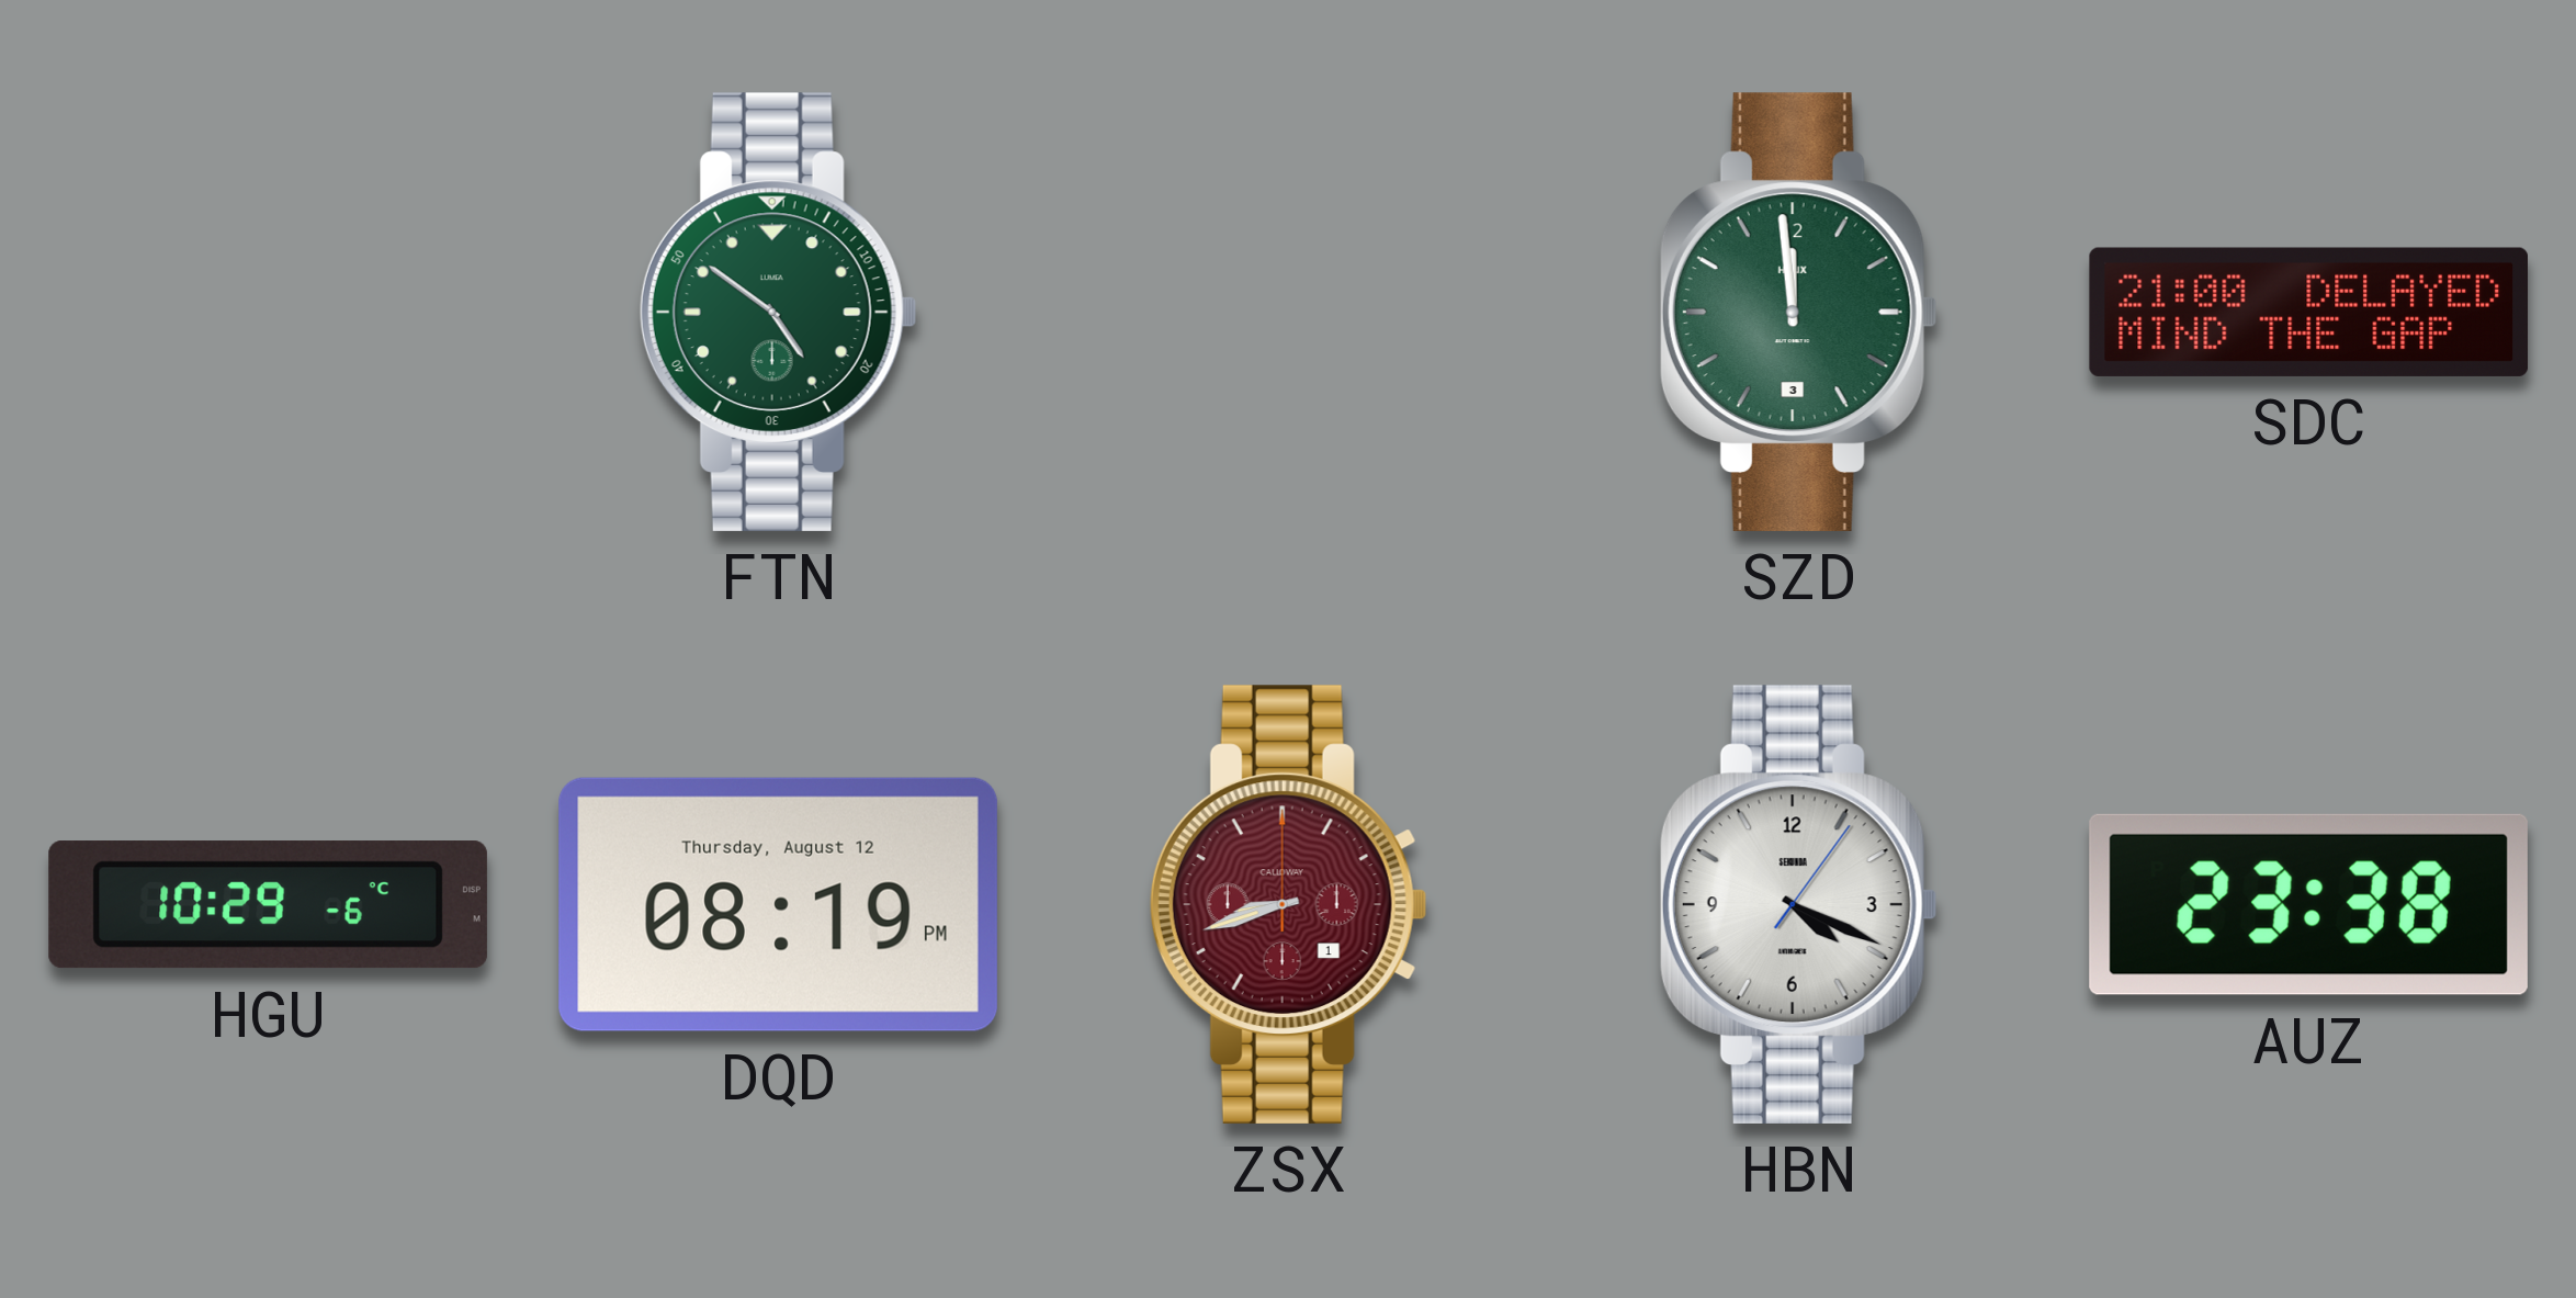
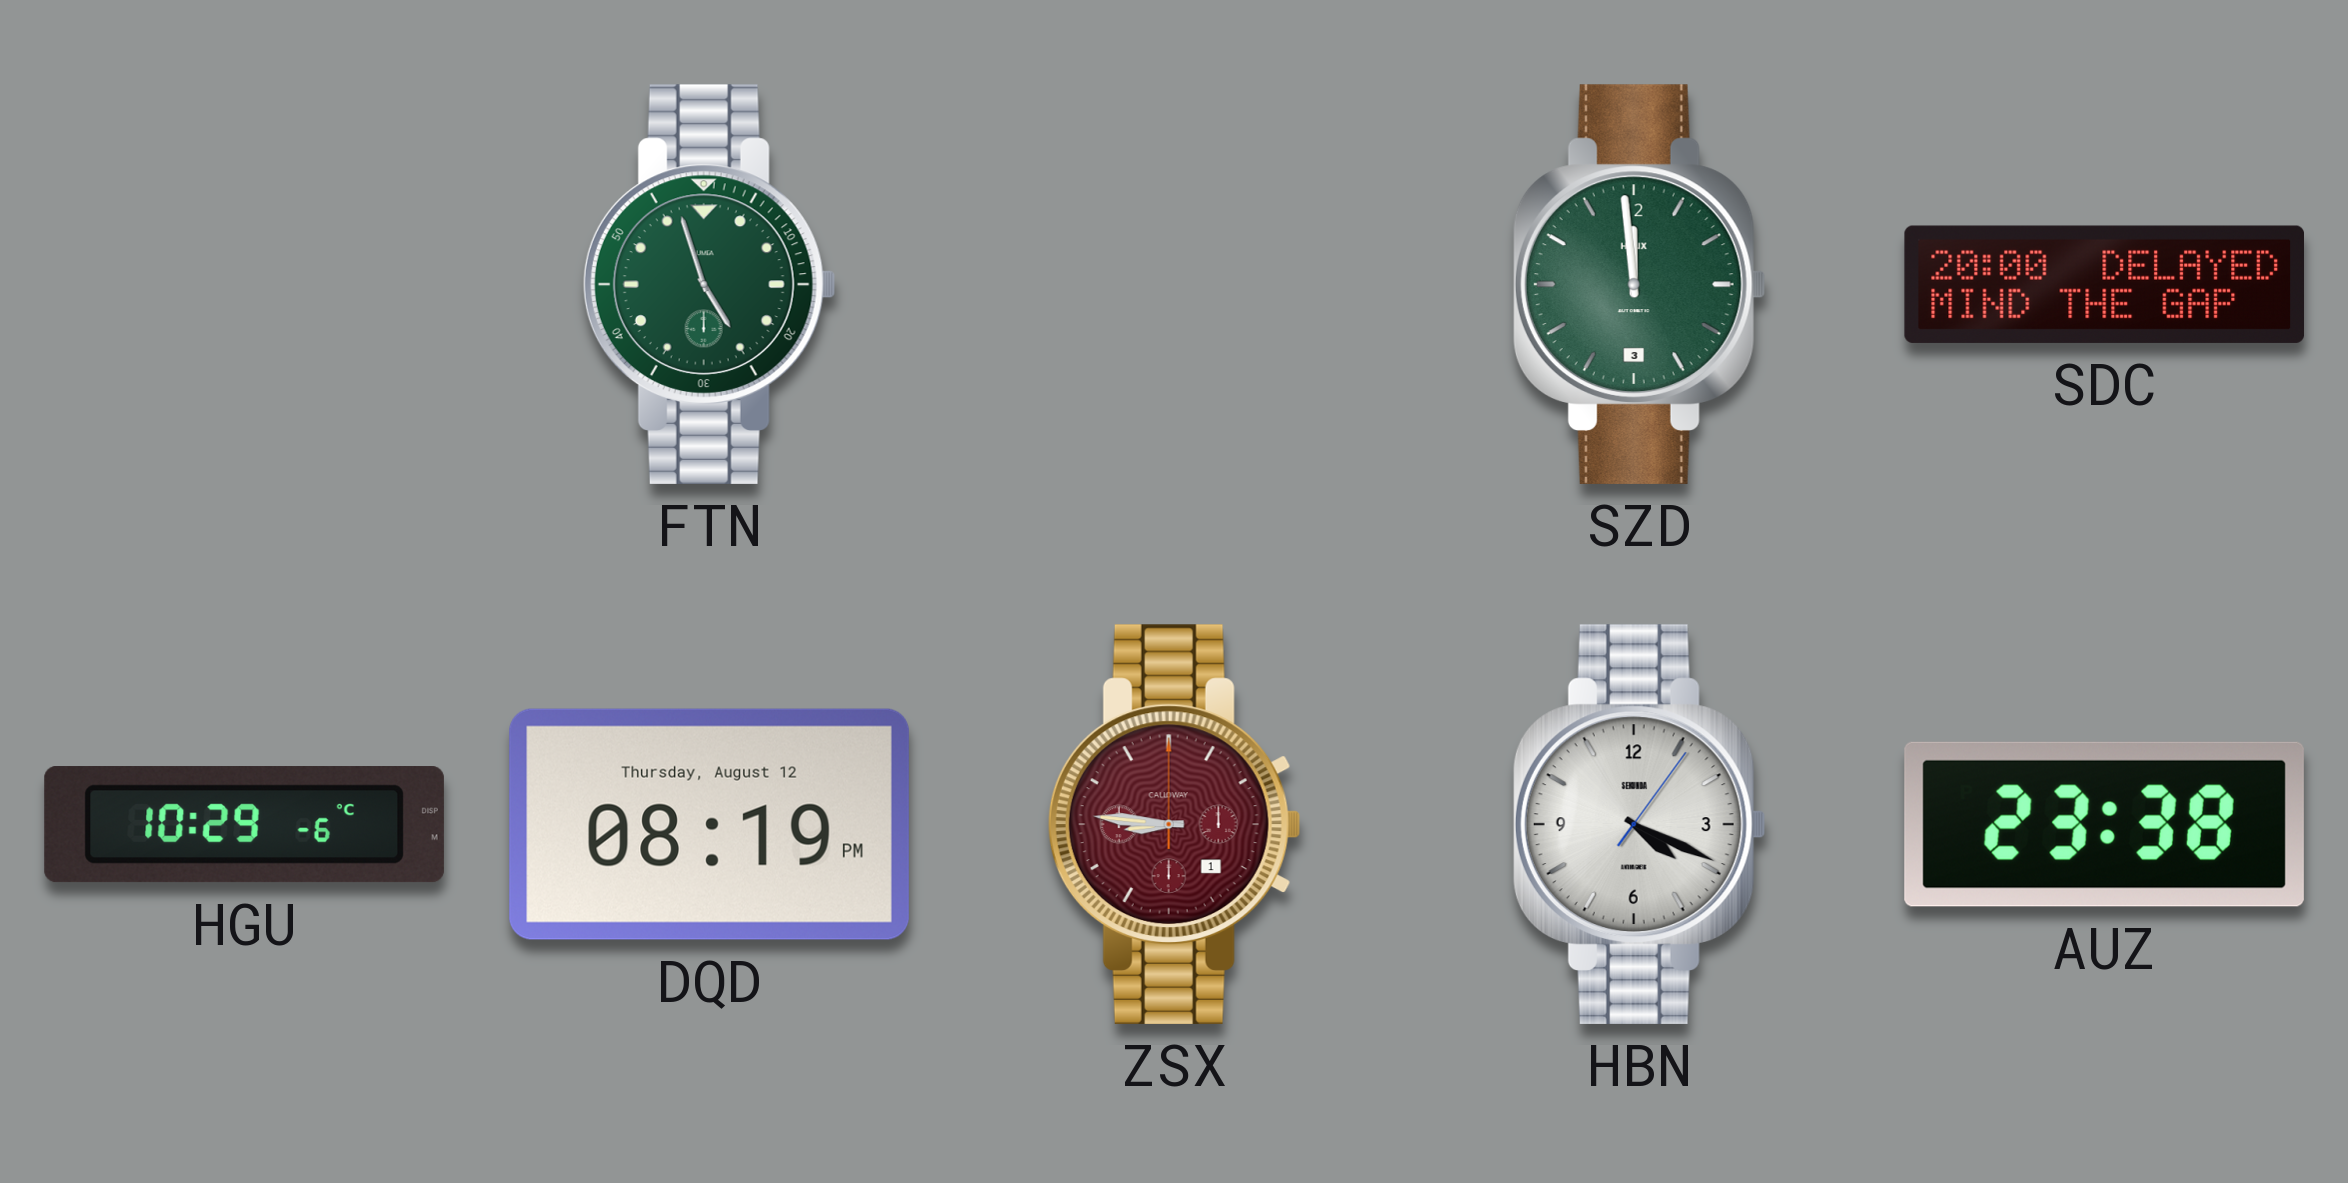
FTN: 4:51 -> 4:57
SDC: 21:00 -> 20:00
ZSX: 8:42 -> 8:46
